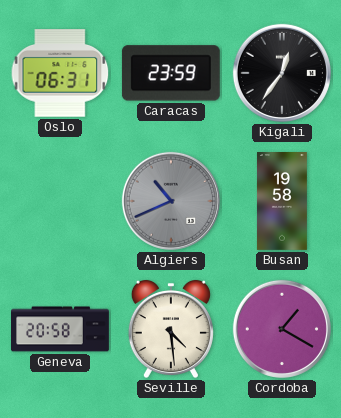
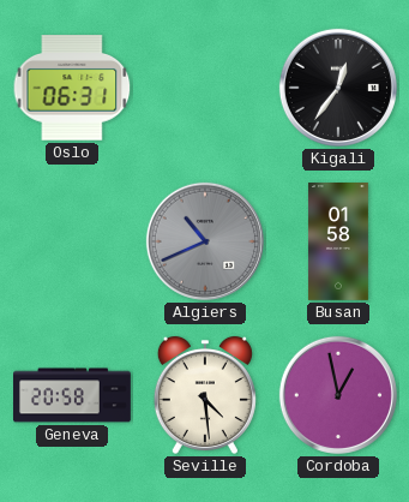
Caracas: 23:59 -> none
Busan: 19:58 -> 01:58
Cordoba: 1:20 -> 12:58
